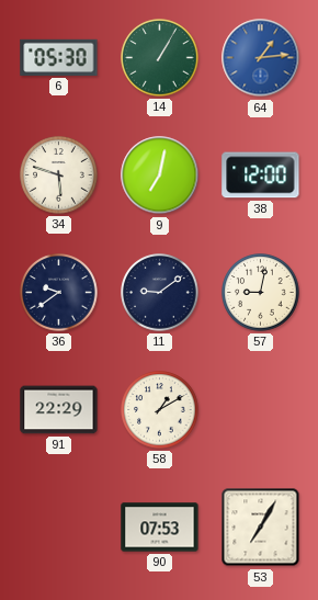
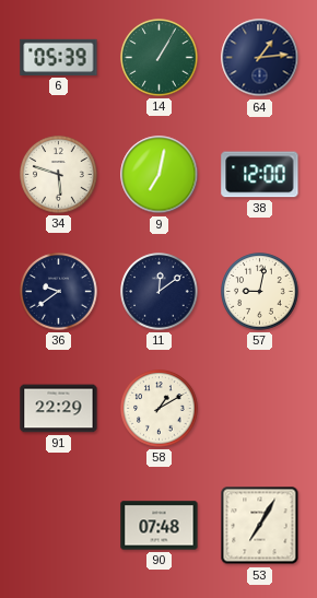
6: 05:30 -> 05:39
64 dial: blue -> navy
11: 9:09 -> 12:09
90: 07:53 -> 07:48
